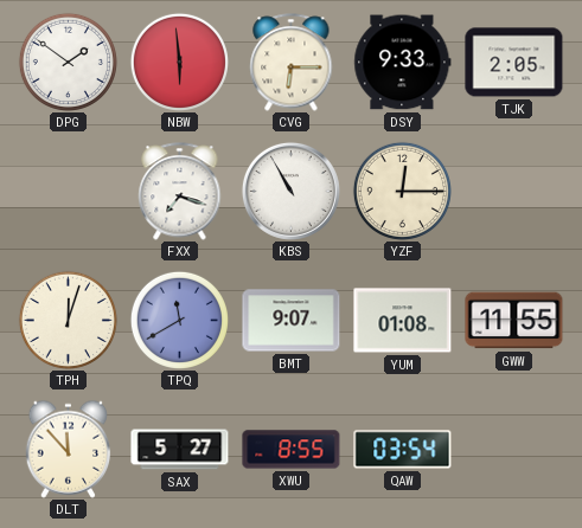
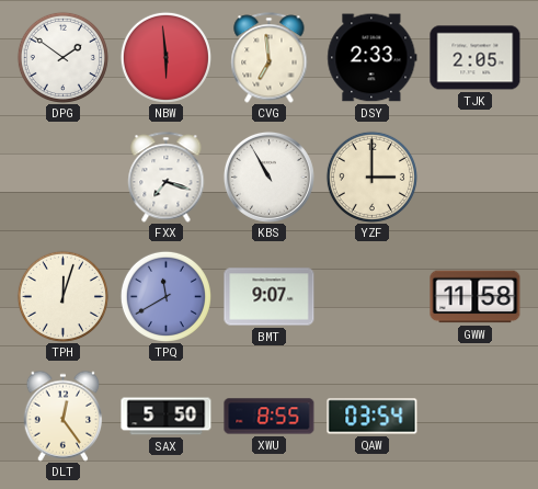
CVG: 6:15 -> 6:59
DSY: 9:33 -> 2:33
YZF: 12:15 -> 3:00
YUM: 01:08 -> none
GWW: 11:55 -> 11:58
DLT: 11:53 -> 12:24
SAX: 5:27 -> 5:50
